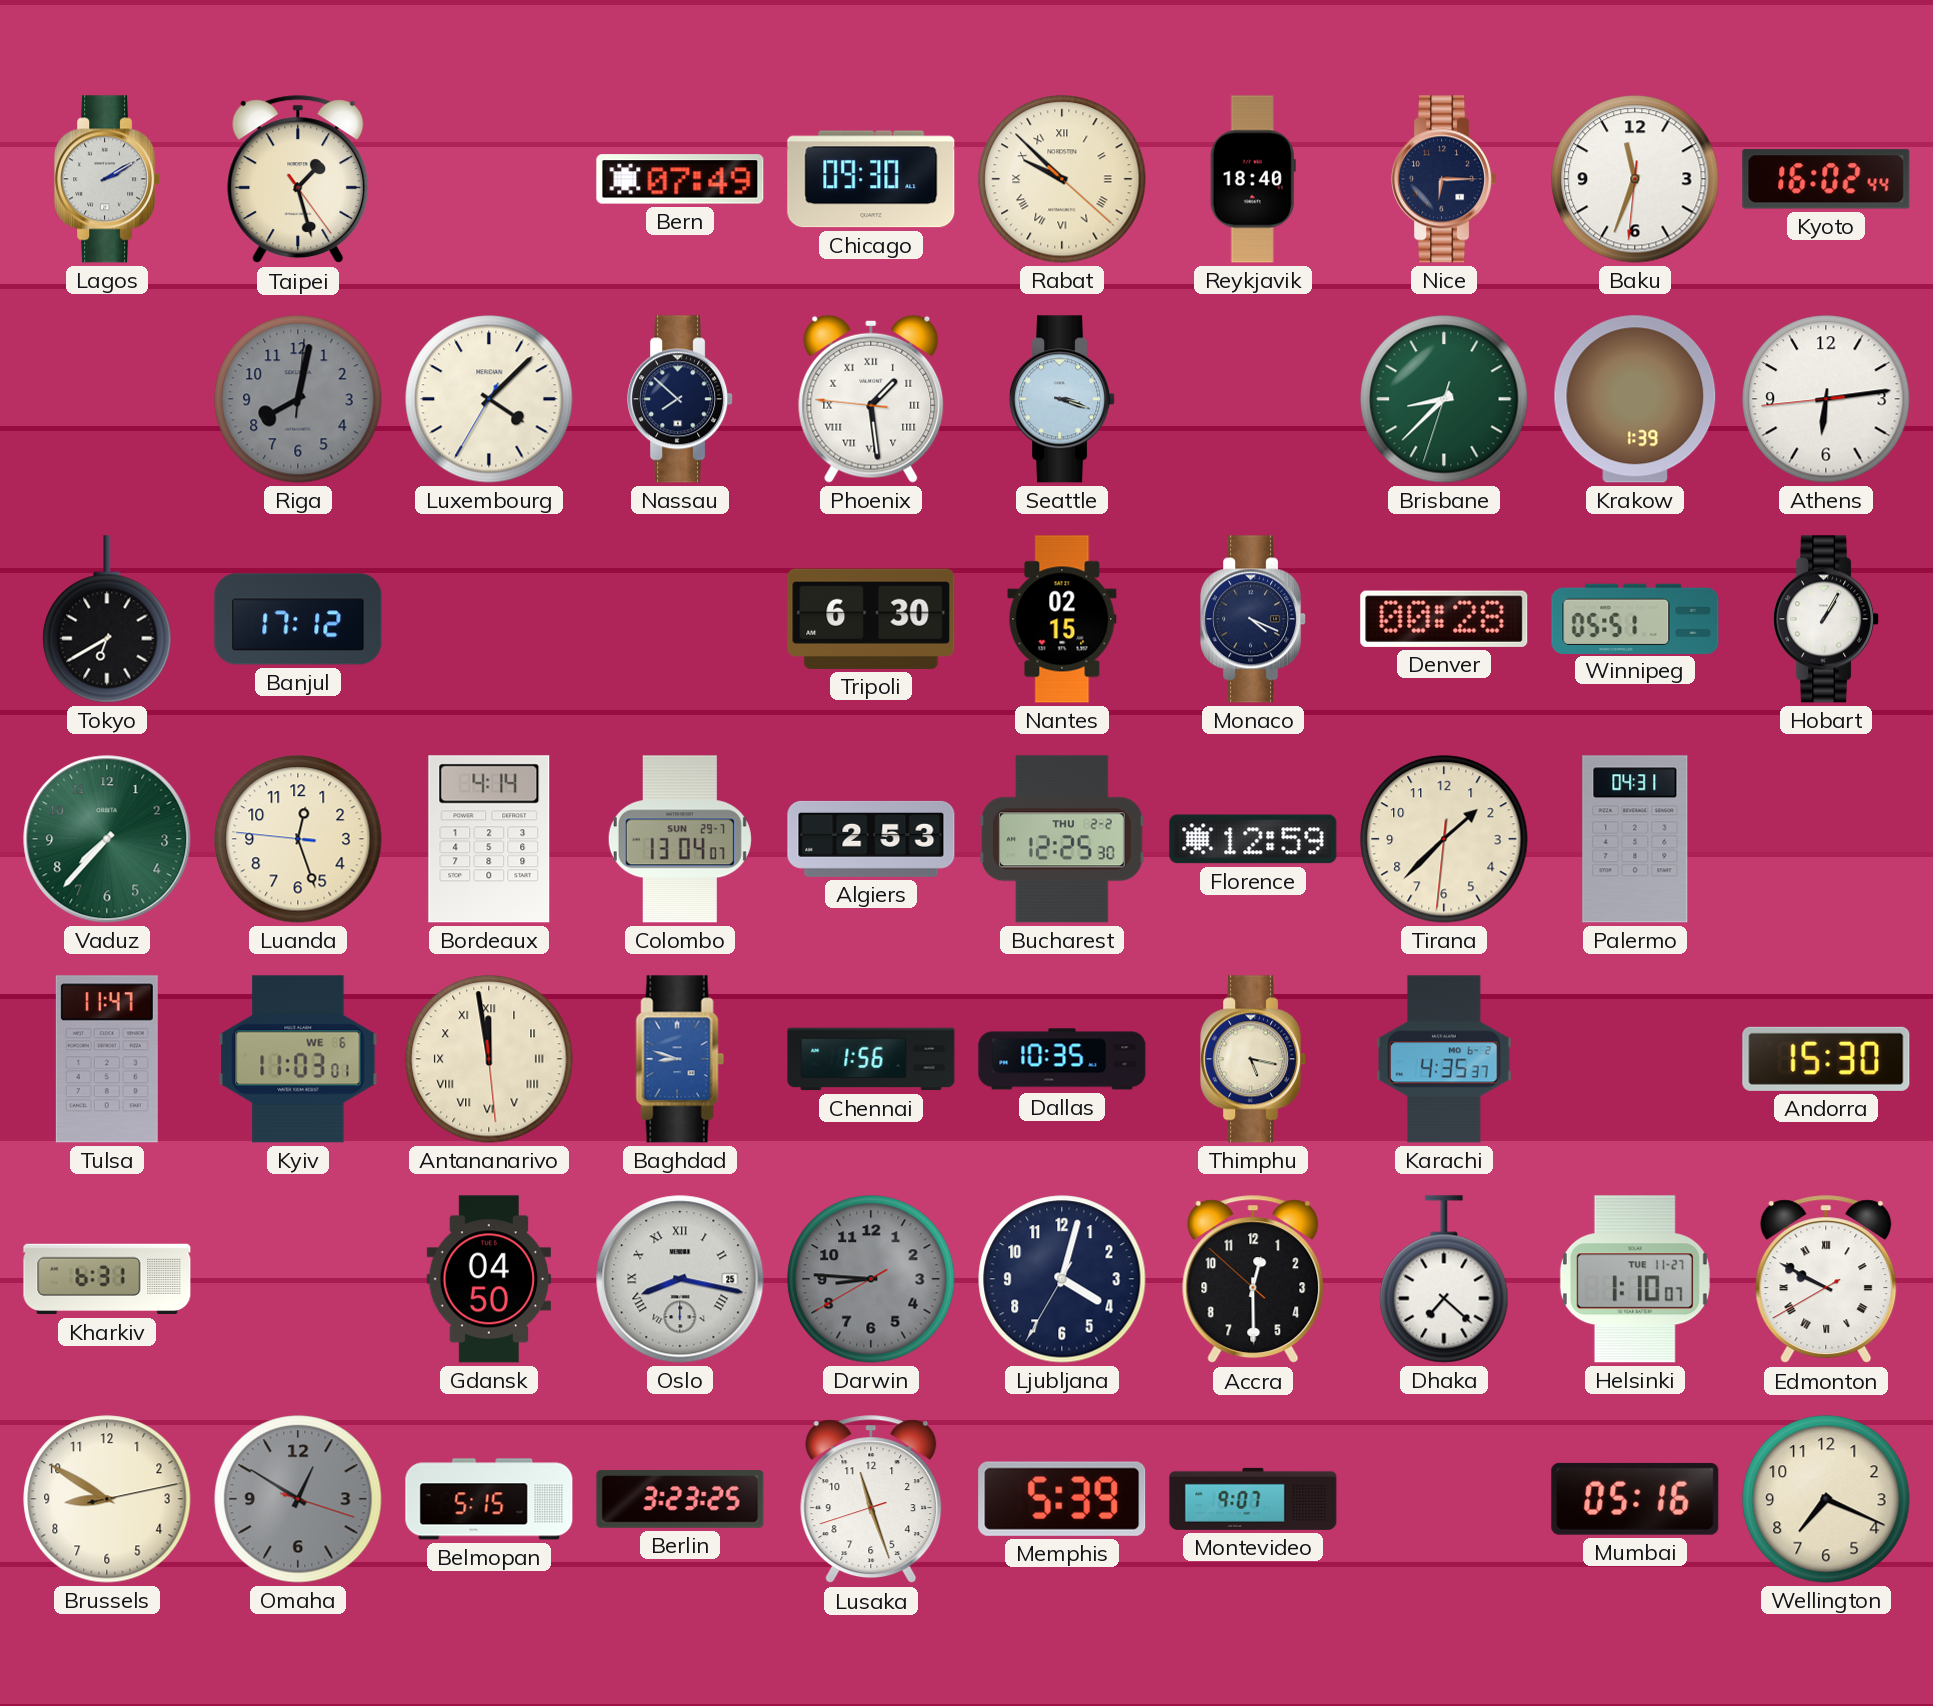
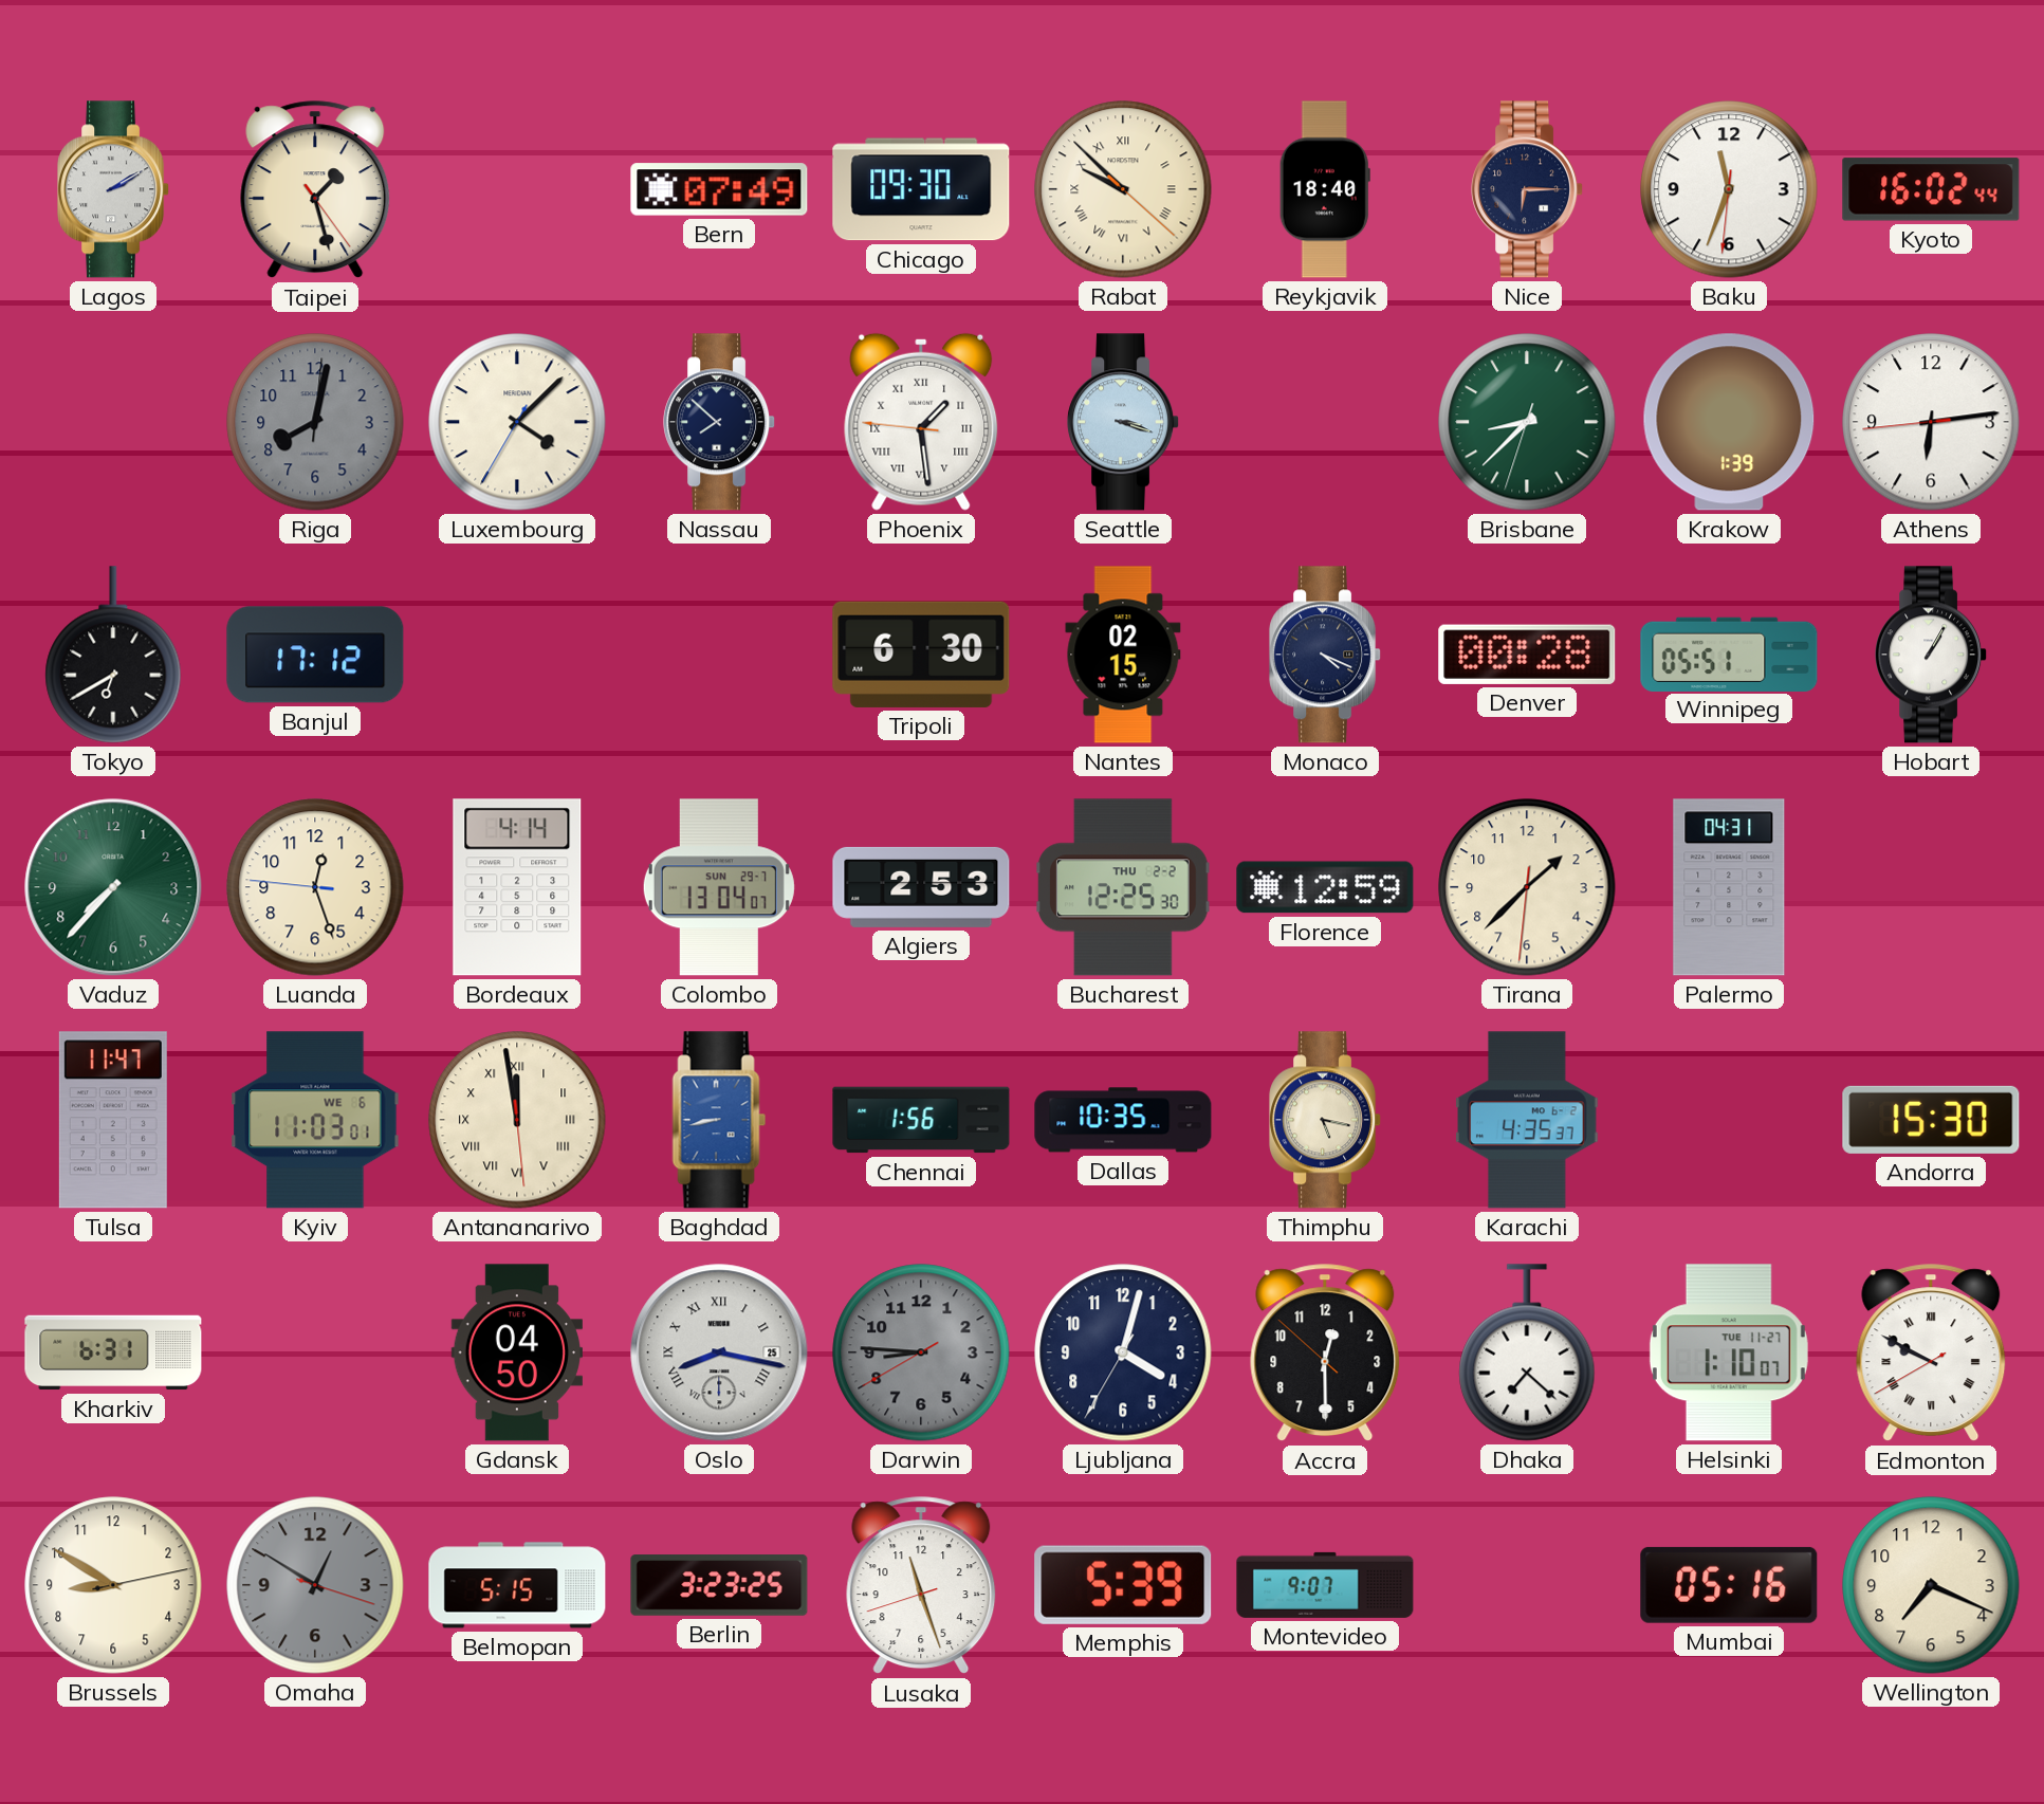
Baghdad: 8:48 -> 8:43
